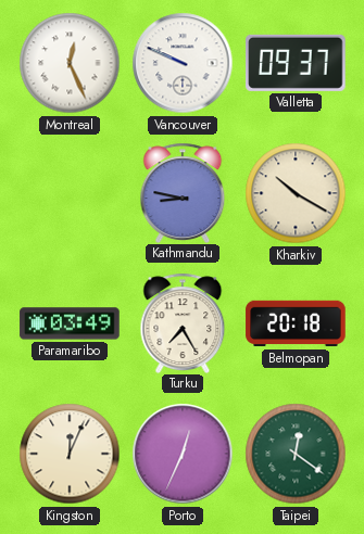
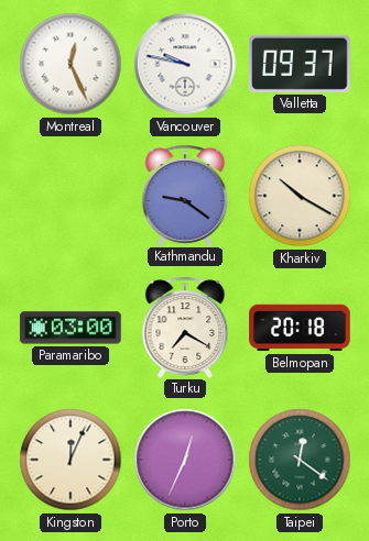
Vancouver: 9:49 -> 9:47
Kathmandu: 8:47 -> 9:21
Paramaribo: 03:49 -> 03:00
Turku: 7:25 -> 7:20
